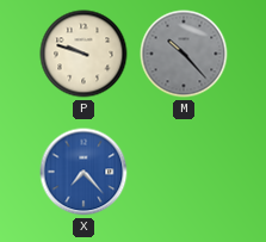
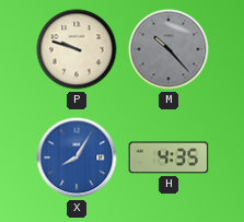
X: 7:23 -> 8:05
H: none -> 4:35
